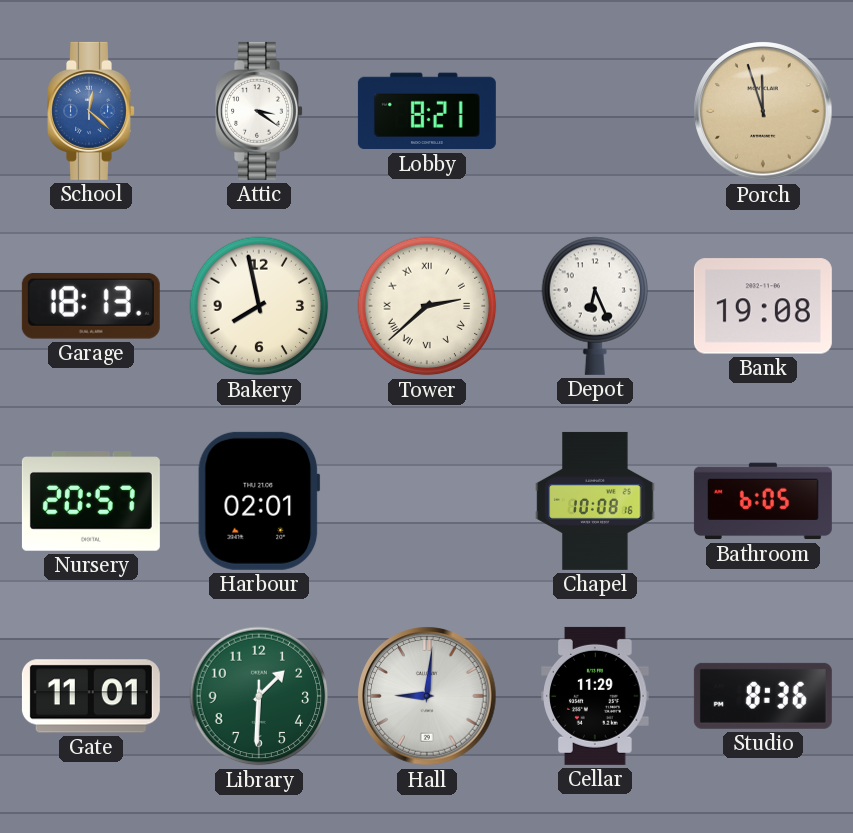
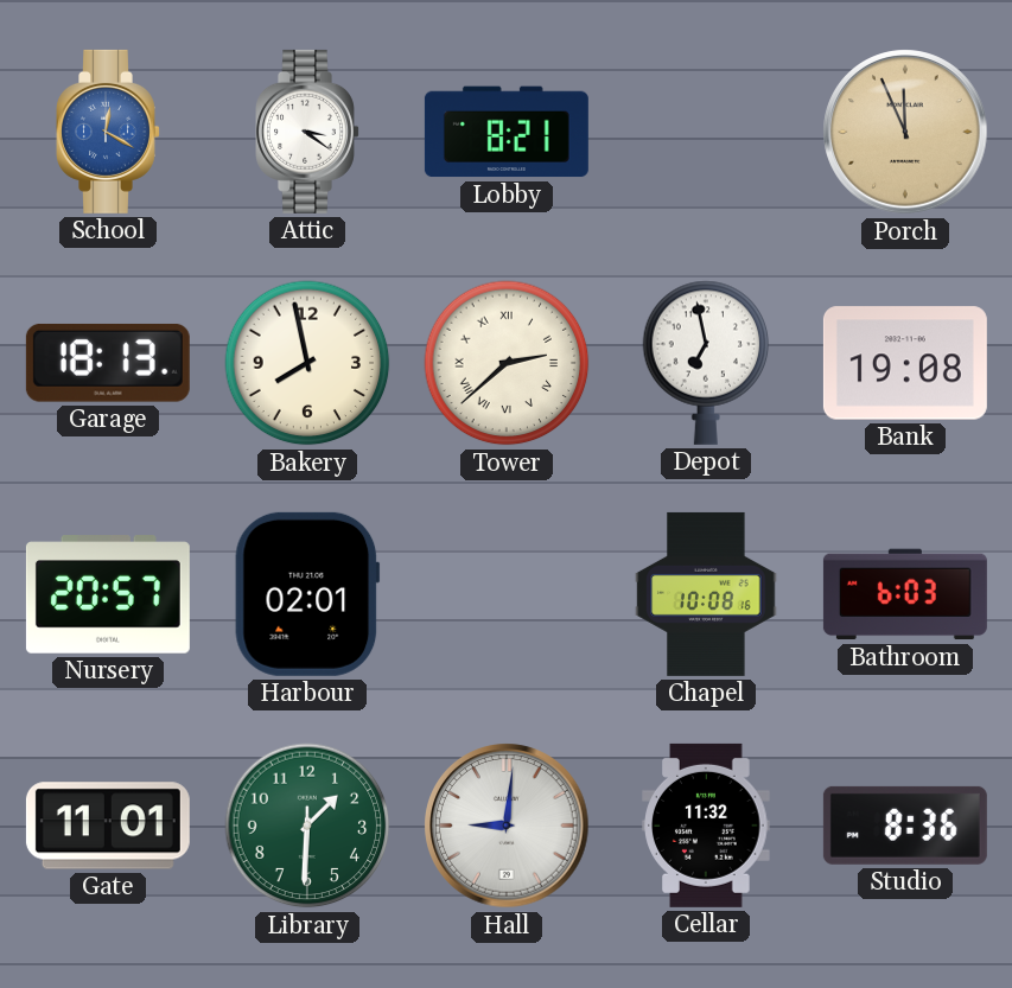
School: 12:22 -> 12:20
Porch: 11:57 -> 11:56
Depot: 6:26 -> 6:58
Bathroom: 6:05 -> 6:03
Cellar: 11:29 -> 11:32
